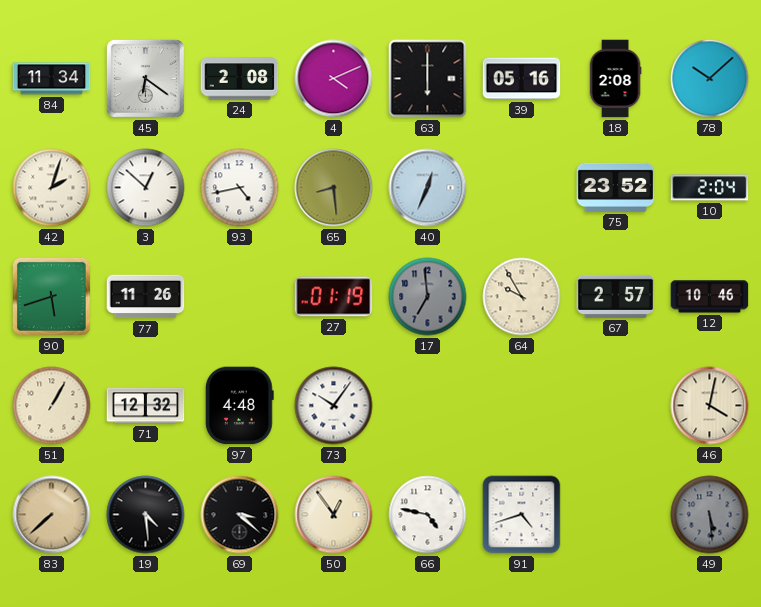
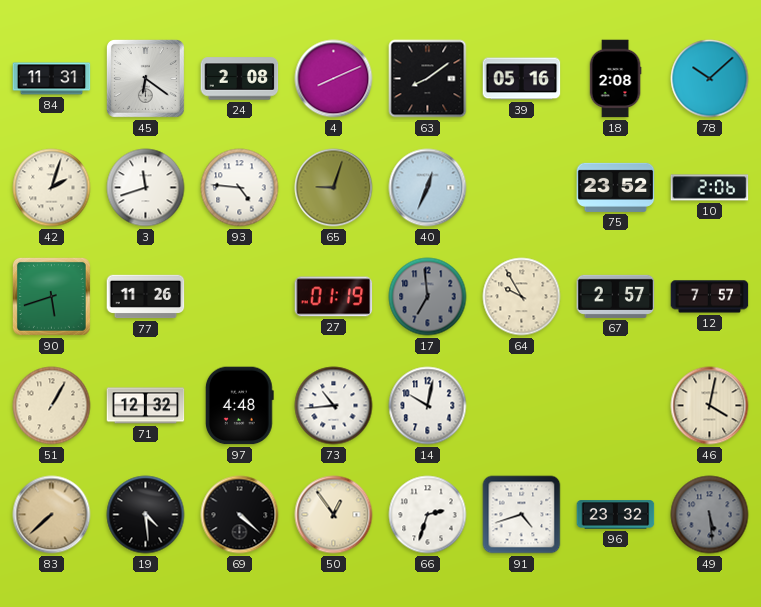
84: 11:34 -> 11:31
4: 4:11 -> 8:11
63: 6:00 -> 8:09
3: 12:52 -> 11:42
93: 4:43 -> 4:46
65: 8:29 -> 9:03
10: 2:04 -> 2:06
12: 10:46 -> 7:57
73: 10:06 -> 10:44
14: none -> 10:02
69: 3:22 -> 4:22
66: 4:47 -> 2:33
96: none -> 23:32
